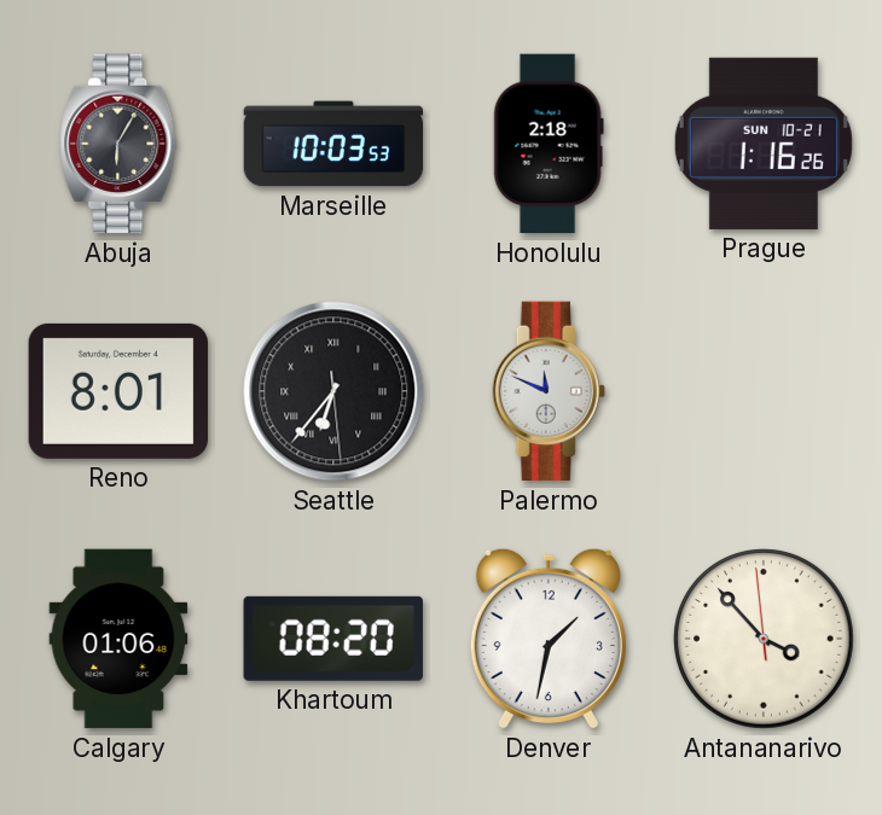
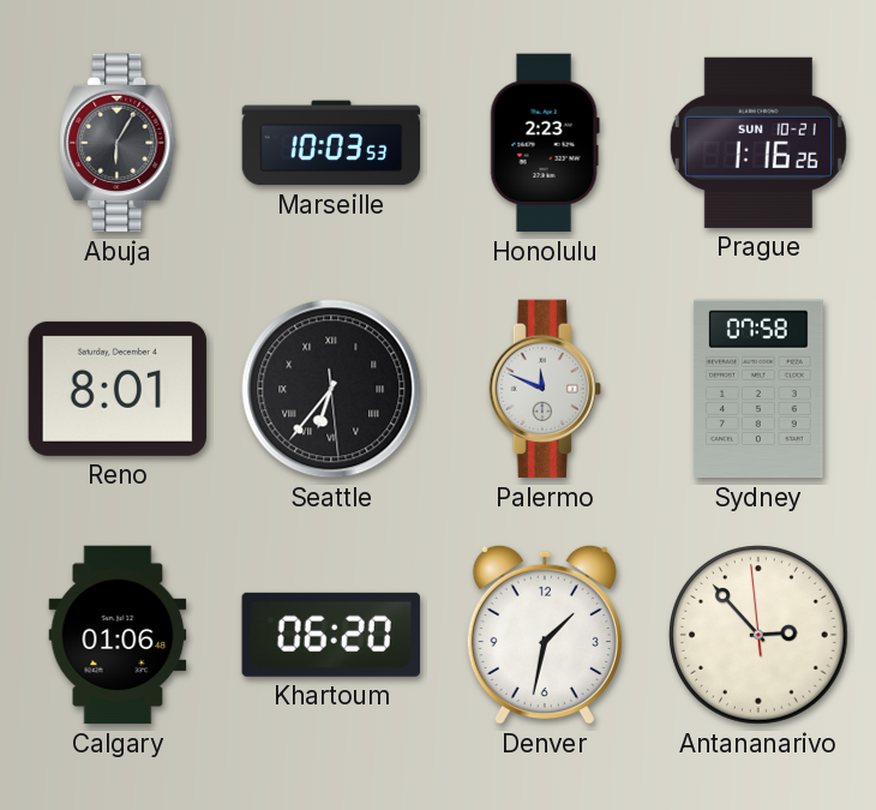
Honolulu: 2:18 -> 2:23
Sydney: none -> 07:58
Khartoum: 08:20 -> 06:20
Antananarivo: 3:52 -> 2:52
